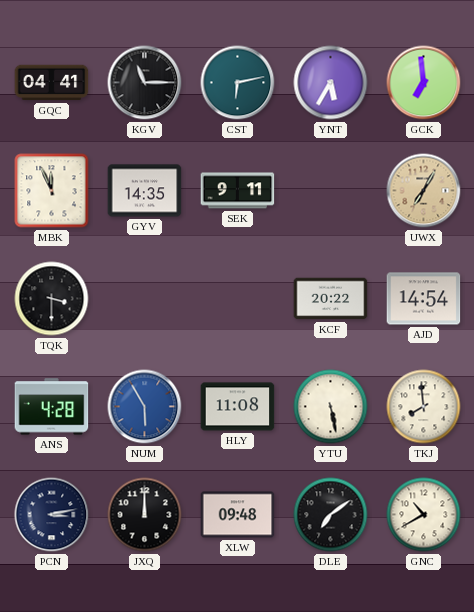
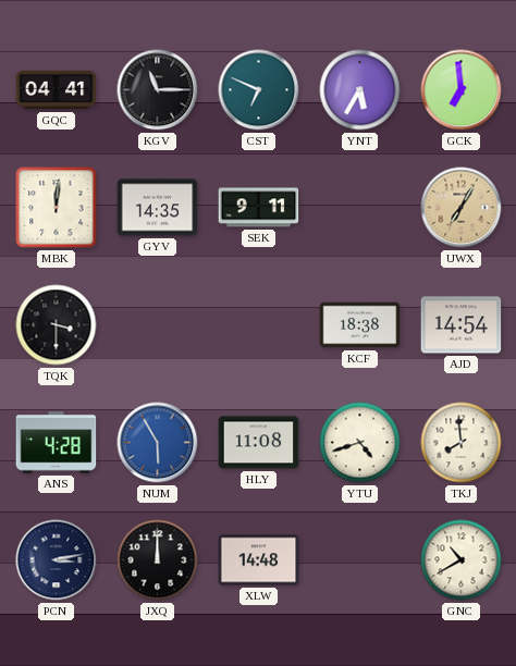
CST: 6:13 -> 6:49
MBK: 11:56 -> 12:01
KCF: 20:22 -> 18:38
YTU: 5:28 -> 4:42
XLW: 09:48 -> 14:48
DLE: 7:09 -> none
